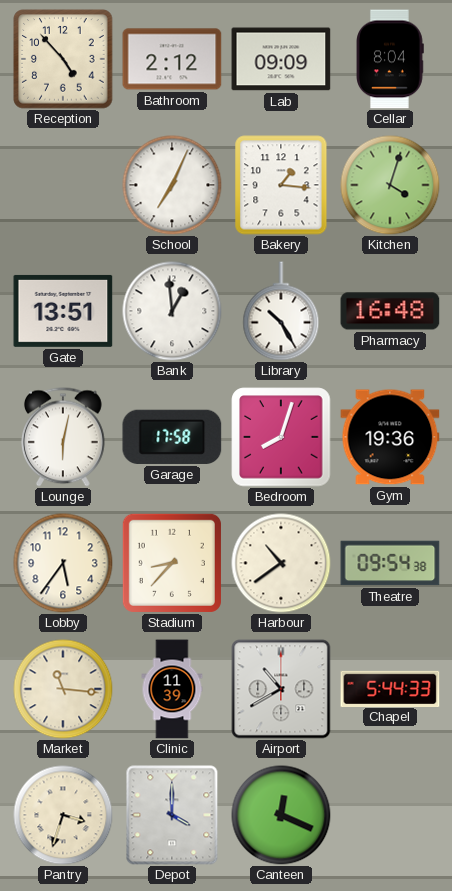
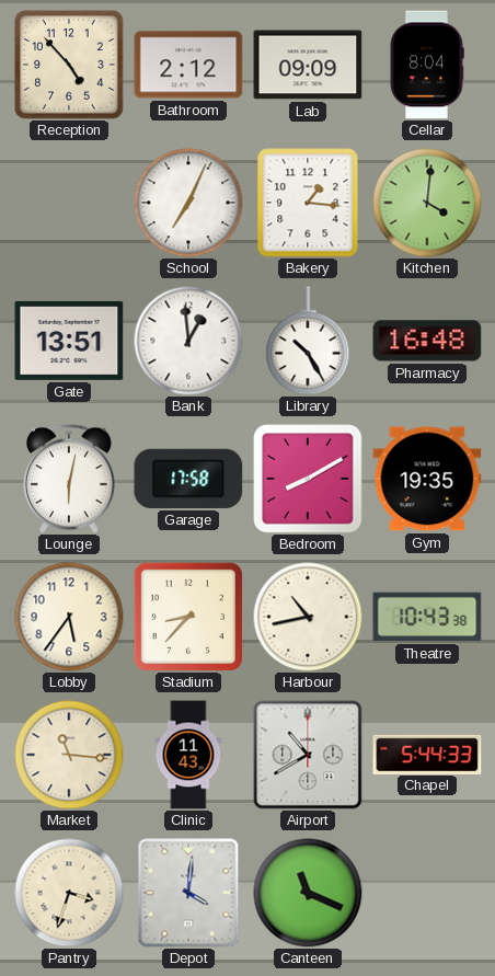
Kitchen: 4:03 -> 4:01
Bedroom: 8:03 -> 8:10
Gym: 19:36 -> 19:35
Harbour: 10:39 -> 10:43
Theatre: 09:54 -> 10:43
Clinic: 11:39 -> 11:43
Depot: 4:00 -> 4:01
Canteen: 12:19 -> 11:19
